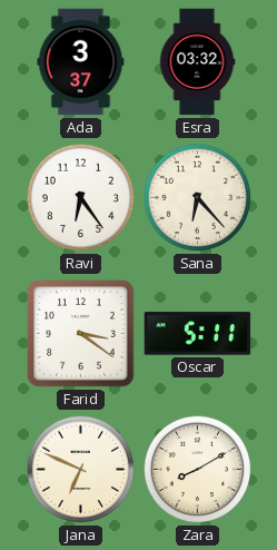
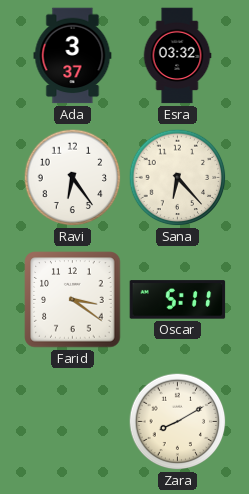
Jana: 6:49 -> none
